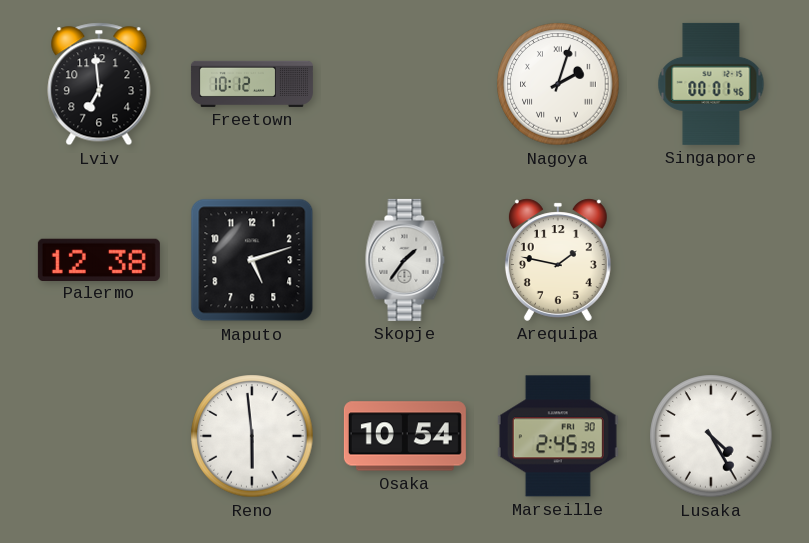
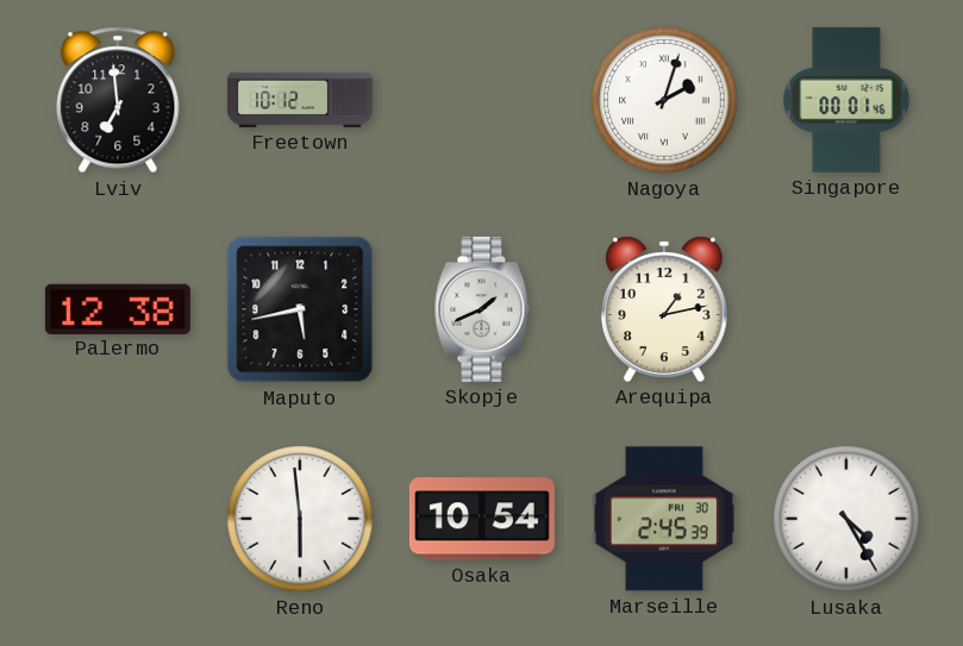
Maputo: 5:12 -> 5:43
Skopje: 1:36 -> 1:41
Arequipa: 1:47 -> 1:13
